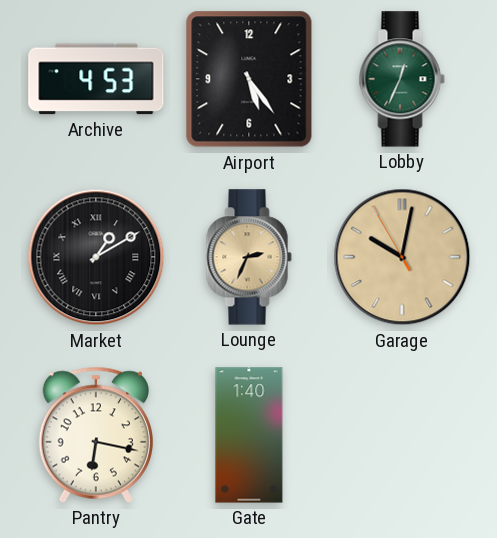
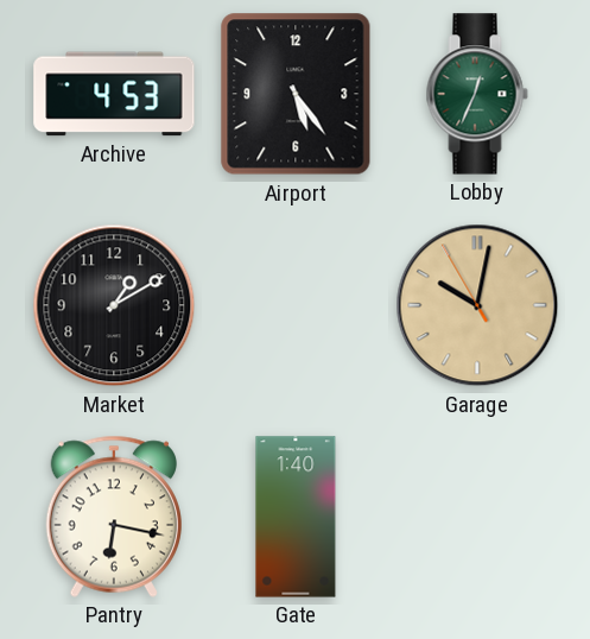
Market numerals: Roman -> Arabic
Lounge: 2:34 -> none
